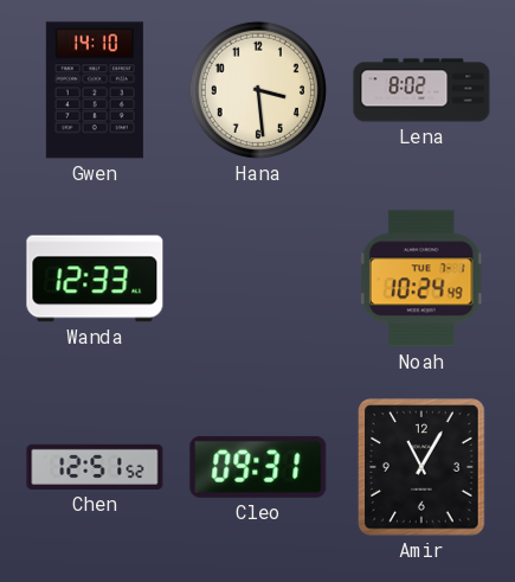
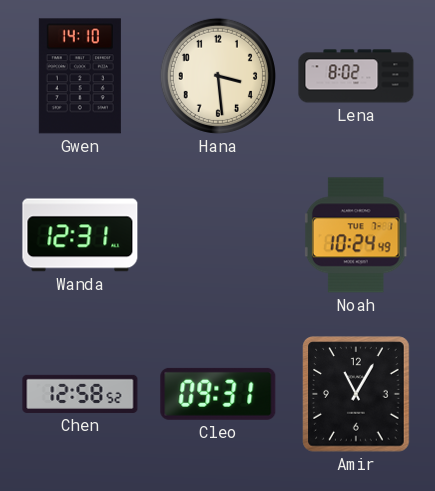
Wanda: 12:33 -> 12:31
Chen: 12:51 -> 12:58
